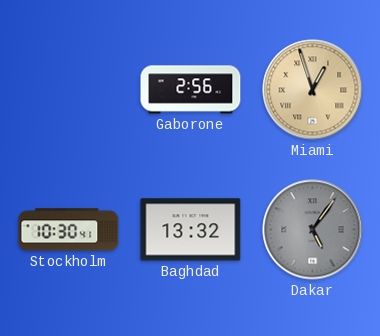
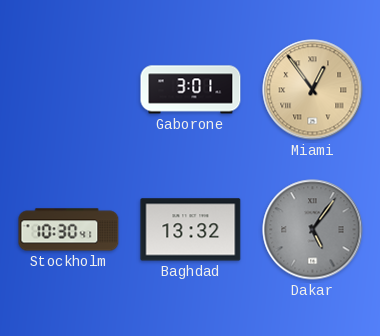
Gaborone: 2:56 -> 3:01
Miami: 12:57 -> 12:54
